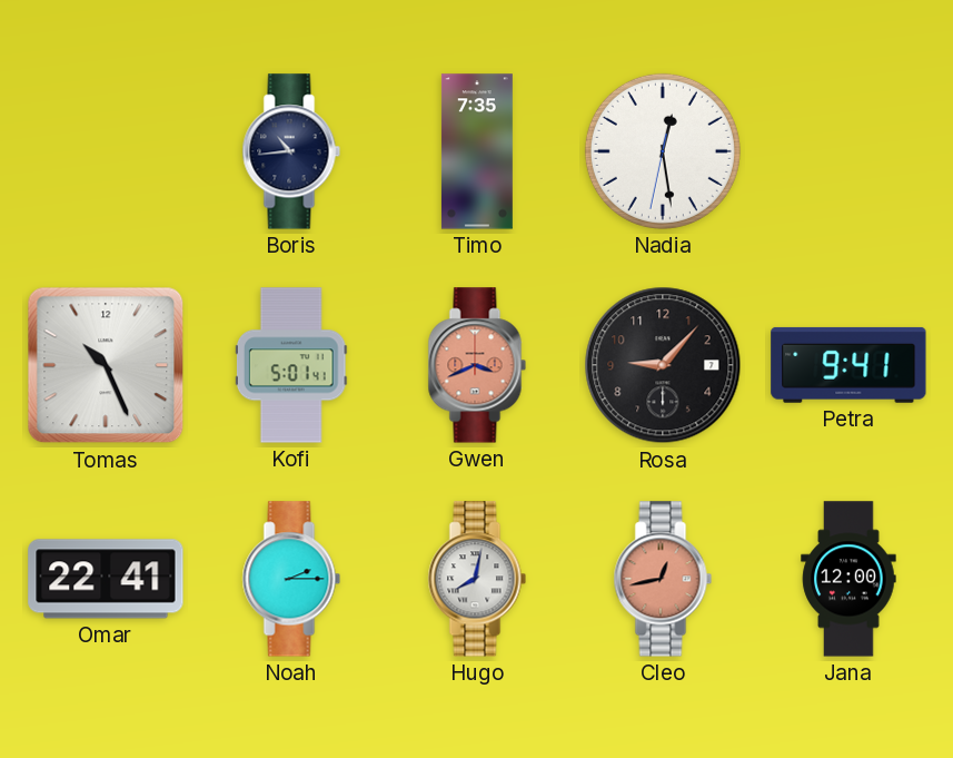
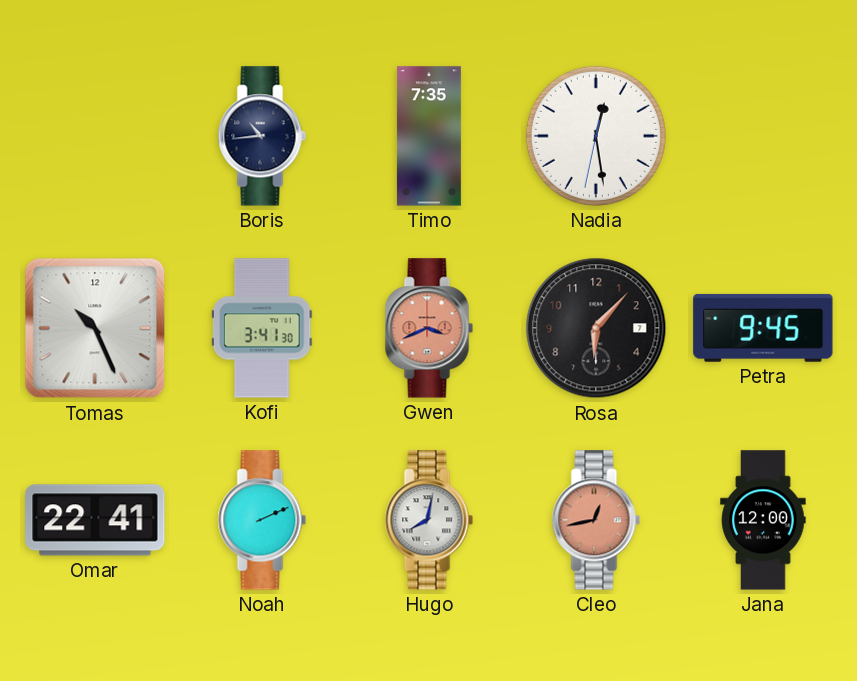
Kofi: 5:01 -> 3:41
Rosa: 9:07 -> 6:07
Petra: 9:41 -> 9:45
Noah: 2:15 -> 2:11
